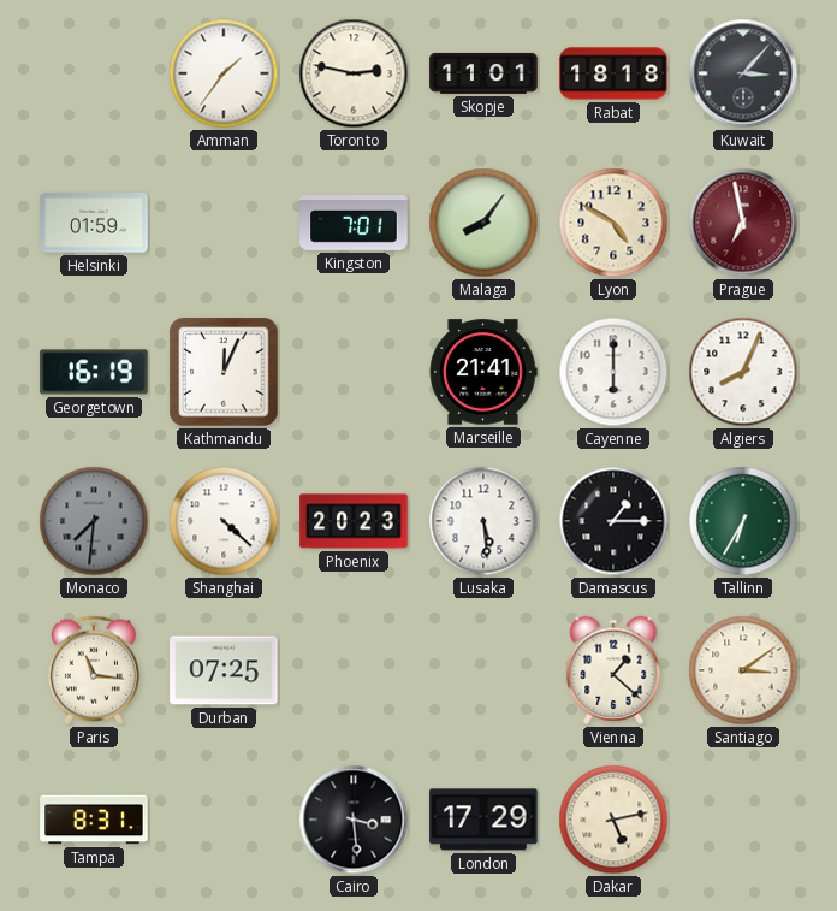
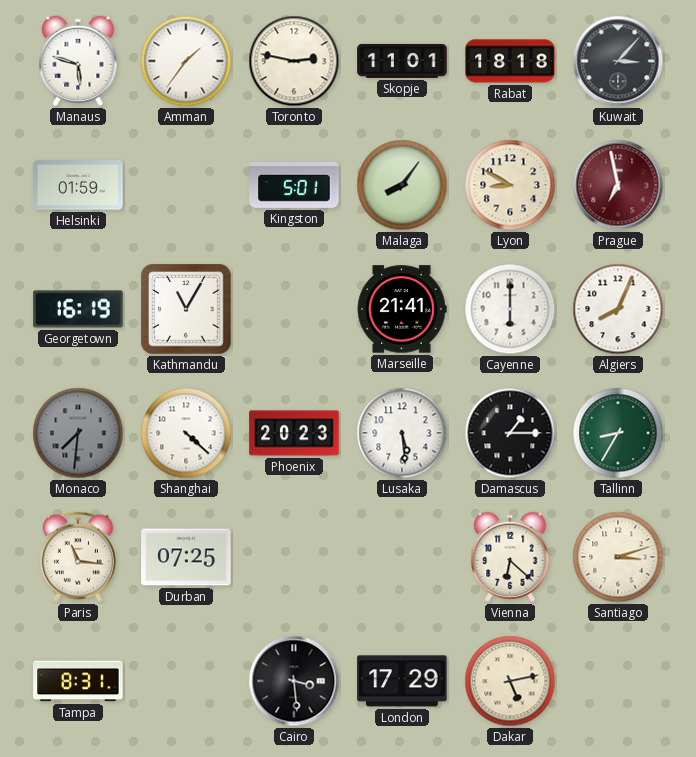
Manaus: none -> 5:48
Kingston: 7:01 -> 5:01
Lyon: 4:50 -> 8:50
Kathmandu: 12:04 -> 11:05
Tallinn: 6:35 -> 8:35
Vienna: 1:22 -> 6:22
Santiago: 3:09 -> 3:12
